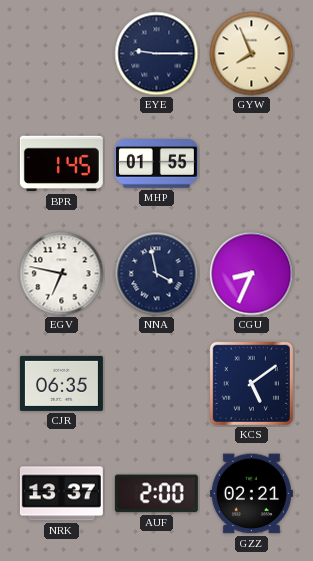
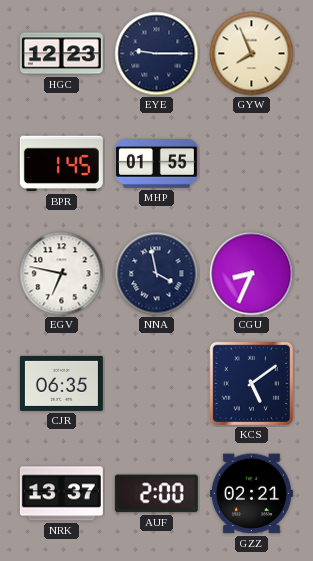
HGC: none -> 12:23
